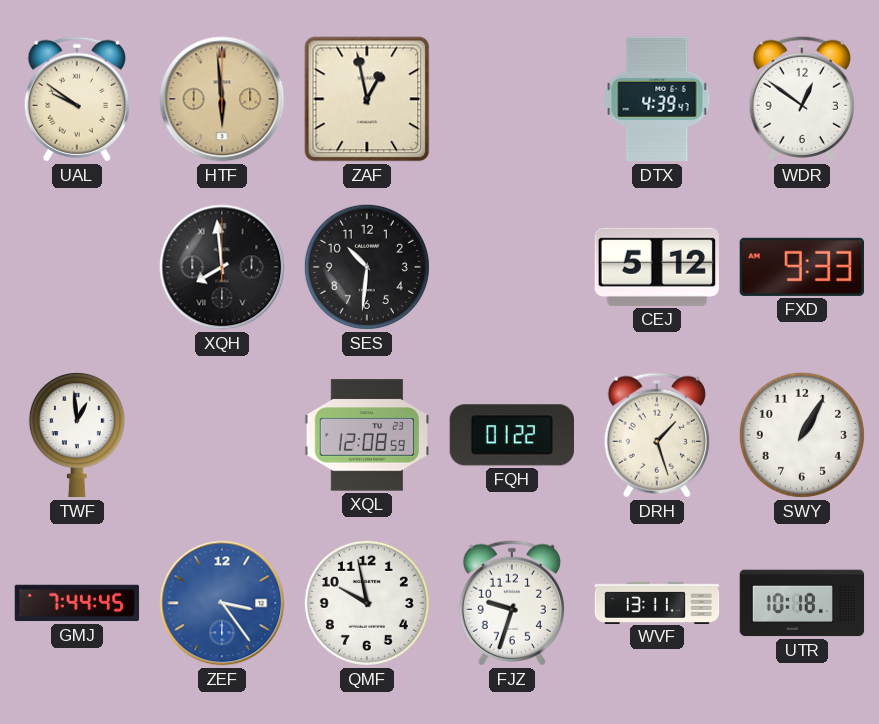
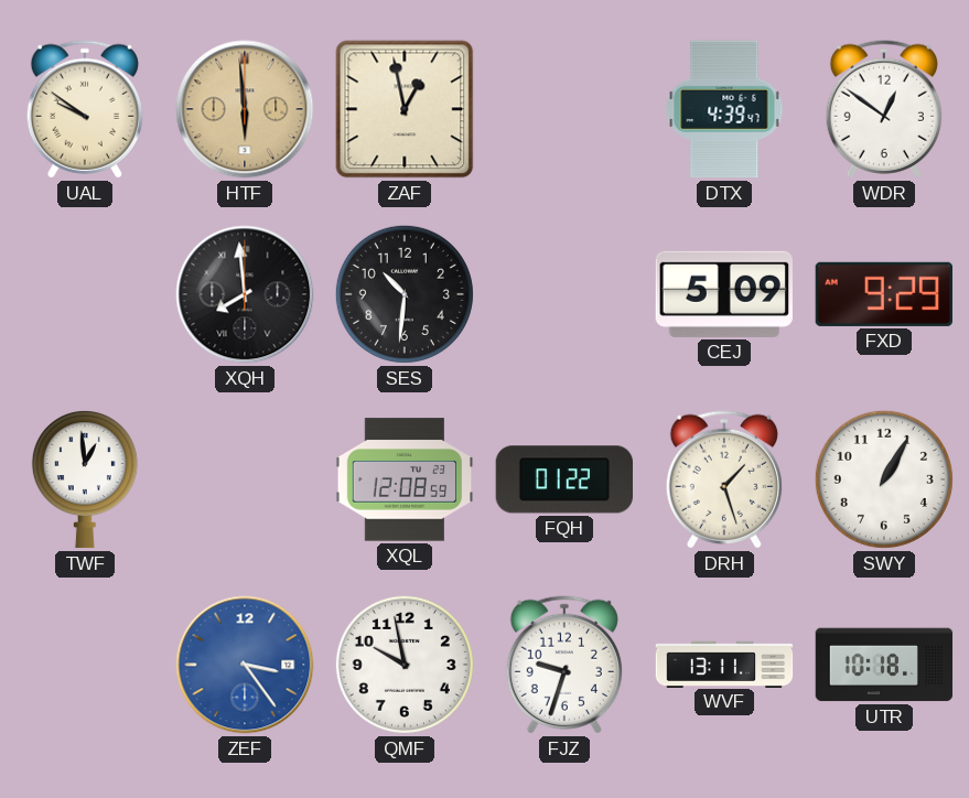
CEJ: 5:12 -> 5:09
FXD: 9:33 -> 9:29
GMJ: 7:44 -> none
